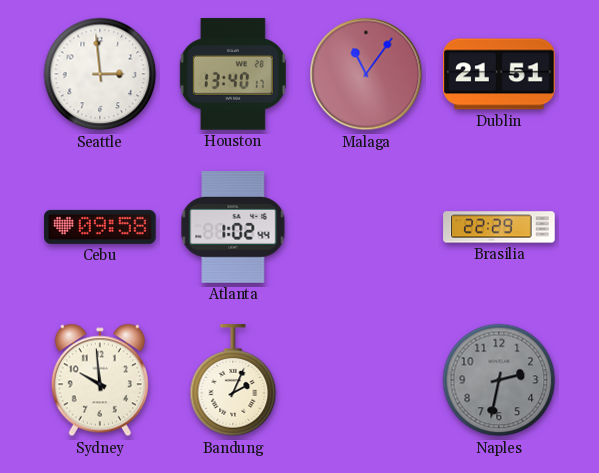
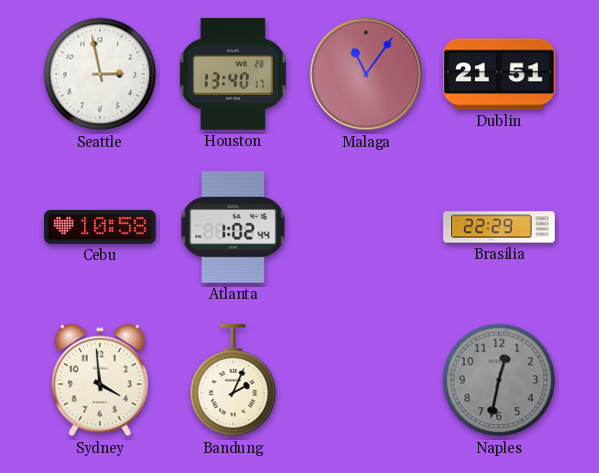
Seattle: 2:59 -> 2:58
Cebu: 09:58 -> 10:58
Sydney: 9:59 -> 3:59
Naples: 2:32 -> 12:32
